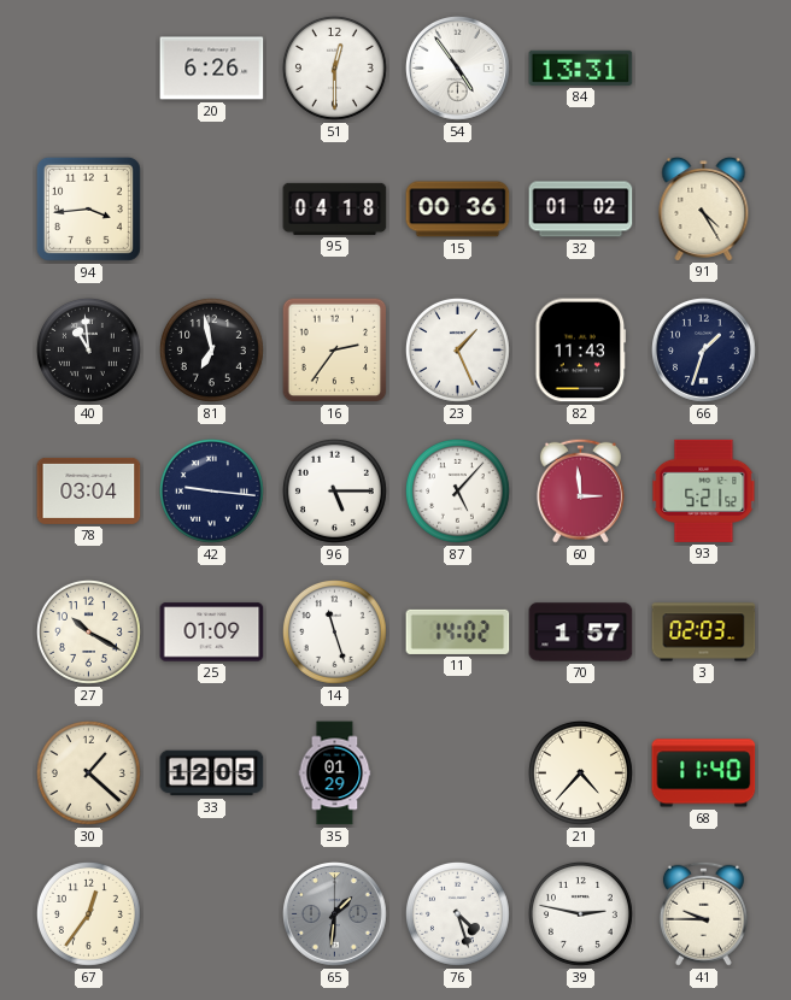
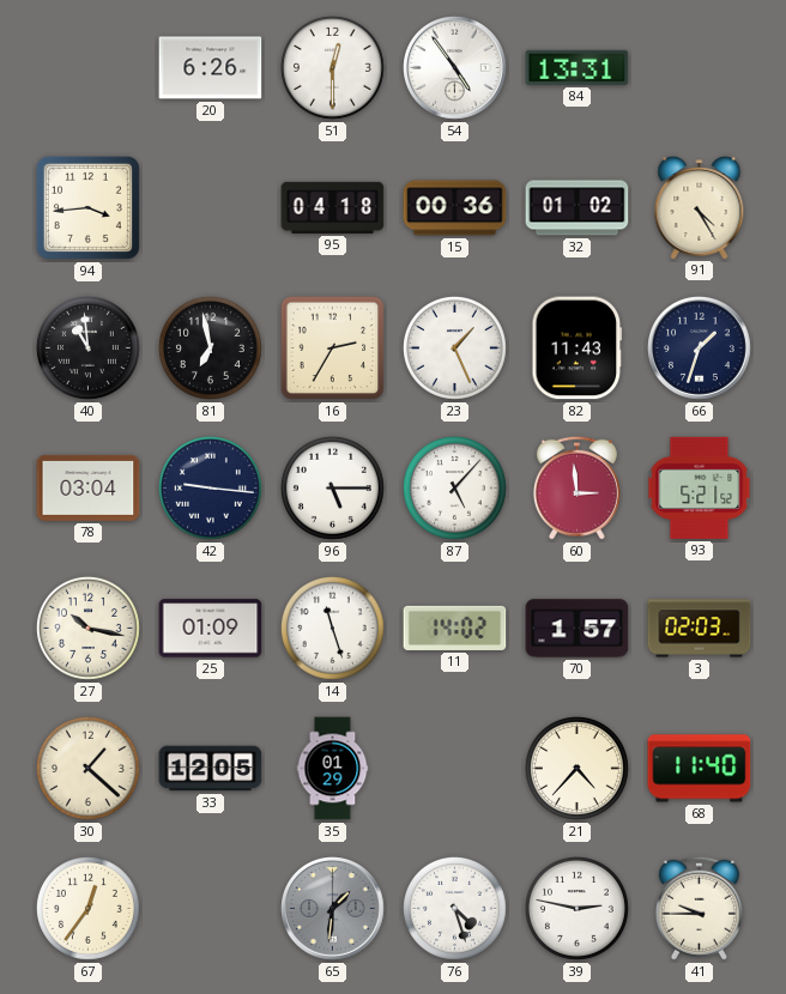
16: 2:36 -> 2:35
27: 10:20 -> 10:17
